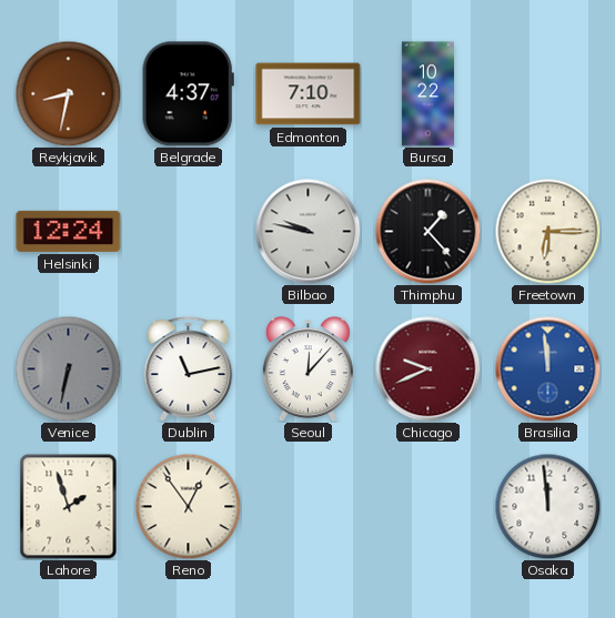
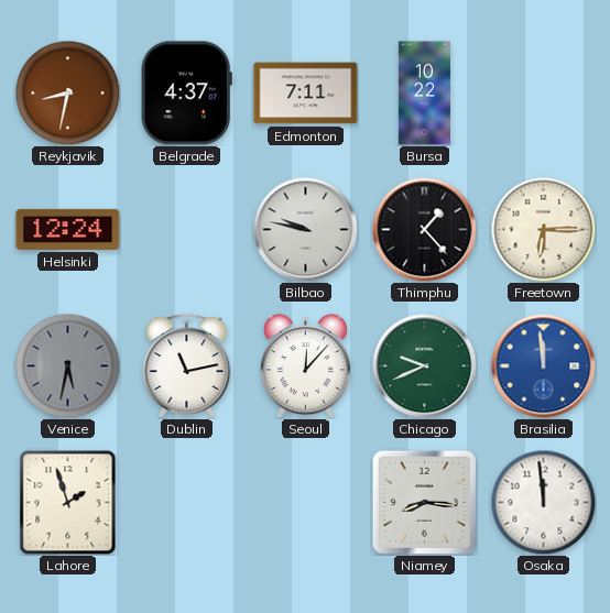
Edmonton: 7:10 -> 7:11
Venice: 6:32 -> 5:32
Chicago dial: burgundy -> green
Reno: 12:54 -> none
Niamey: none -> 8:16
